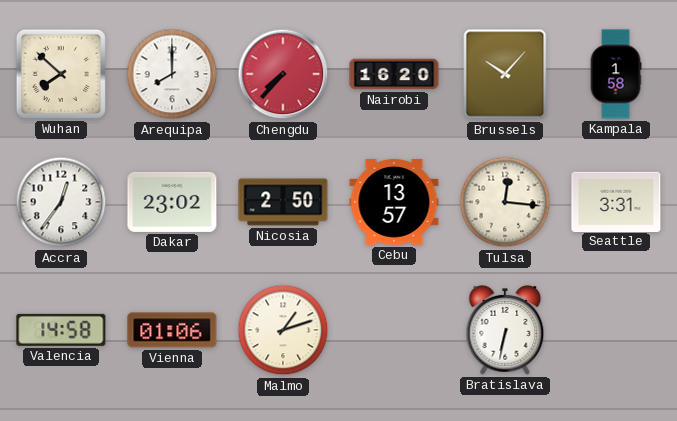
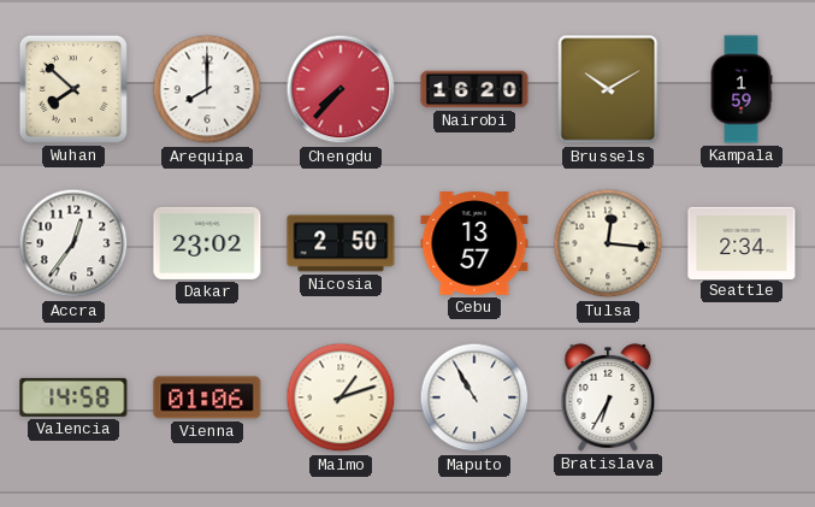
Brussels: 10:07 -> 10:10
Kampala: 1:58 -> 1:59
Seattle: 3:31 -> 2:34
Maputo: none -> 10:55
Bratislava: 6:32 -> 6:35
